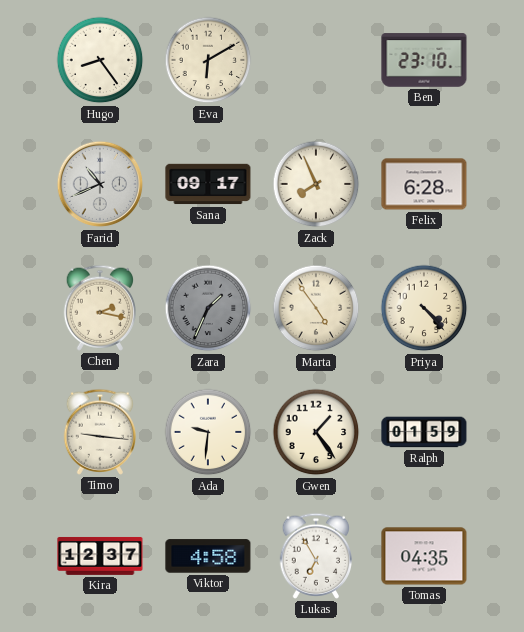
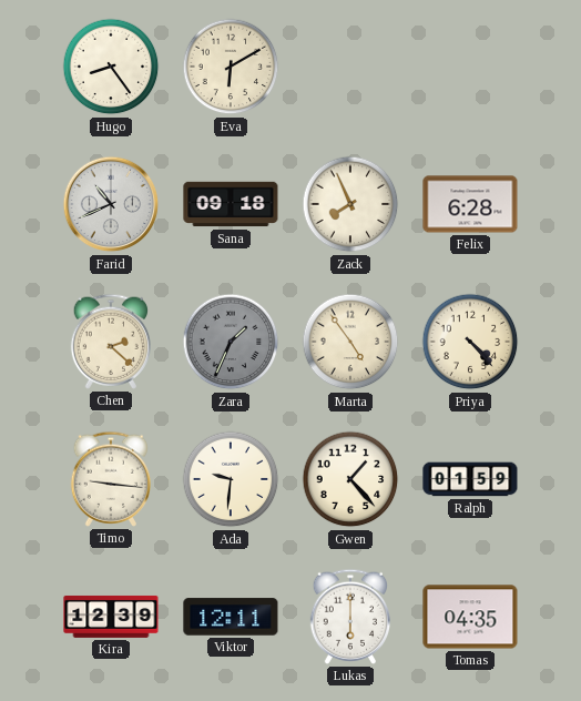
Ben: 23:10 -> none
Sana: 09:17 -> 09:18
Chen: 2:17 -> 2:22
Gwen: 1:24 -> 1:23
Kira: 12:37 -> 12:39
Viktor: 4:58 -> 12:11
Lukas: 6:55 -> 6:00
